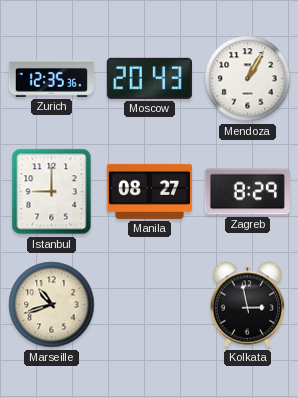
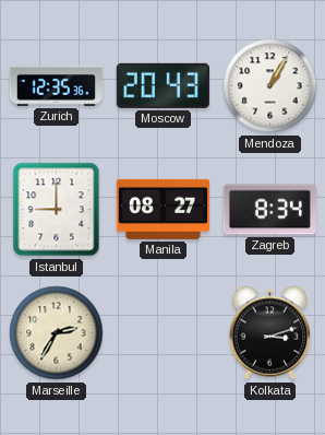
Zagreb: 8:29 -> 8:34
Marseille: 10:42 -> 2:35
Kolkata: 2:58 -> 3:12
